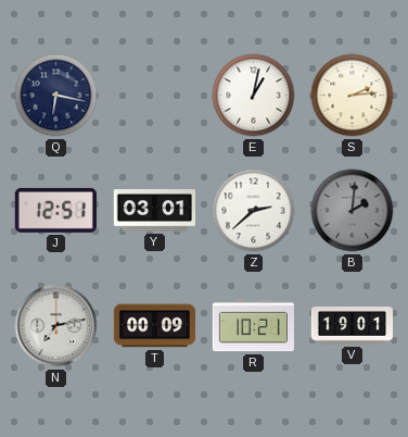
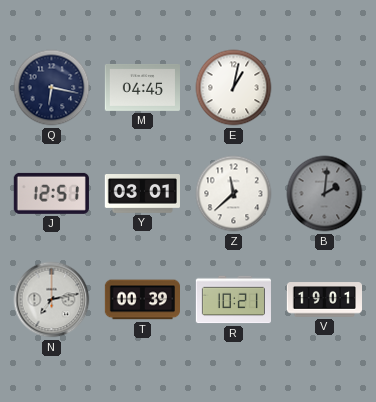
M: none -> 04:45
S: 2:14 -> none
Z: 2:38 -> 11:38
T: 00:09 -> 00:39
